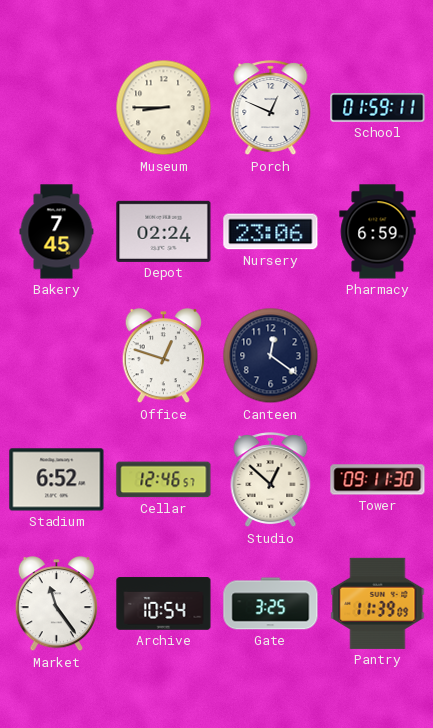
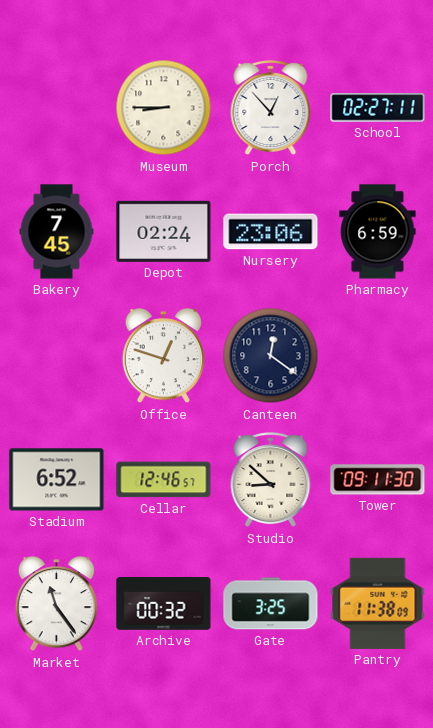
Porch: 12:49 -> 12:53
School: 01:59 -> 02:27
Studio: 12:52 -> 8:52
Archive: 10:54 -> 00:32
Pantry: 11:39 -> 11:38
